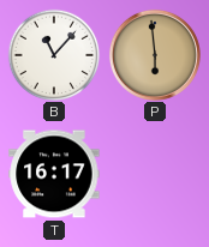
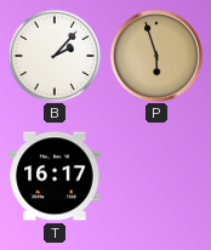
B: 11:07 -> 2:07
P: 5:59 -> 5:57
